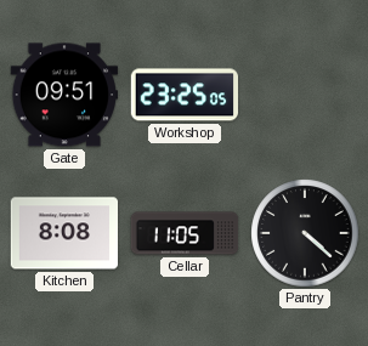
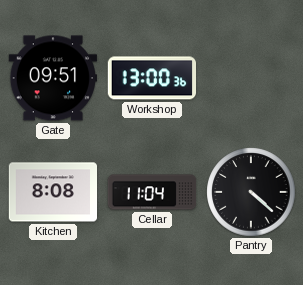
Workshop: 23:25 -> 13:00
Cellar: 11:05 -> 11:04
